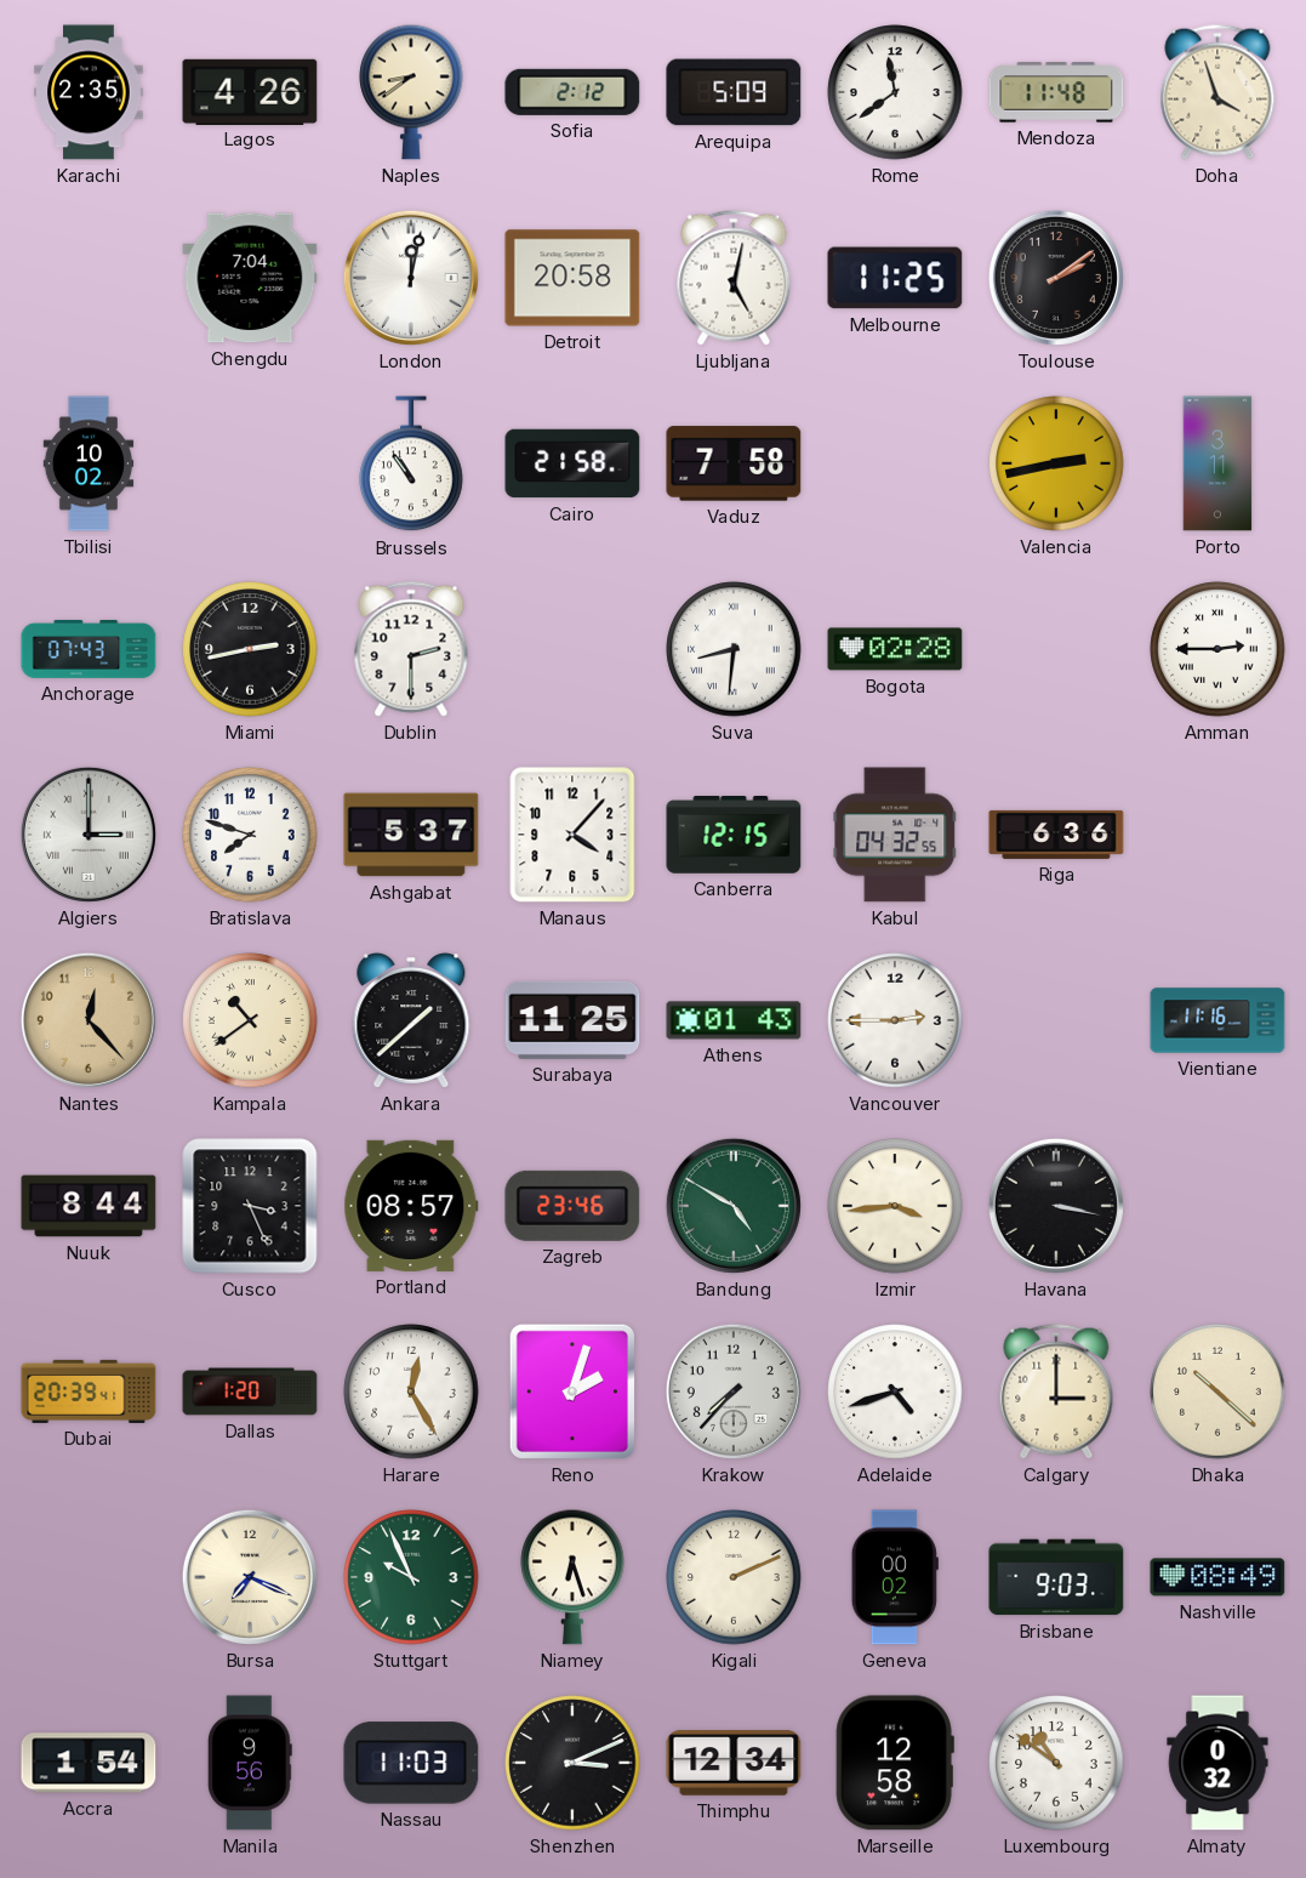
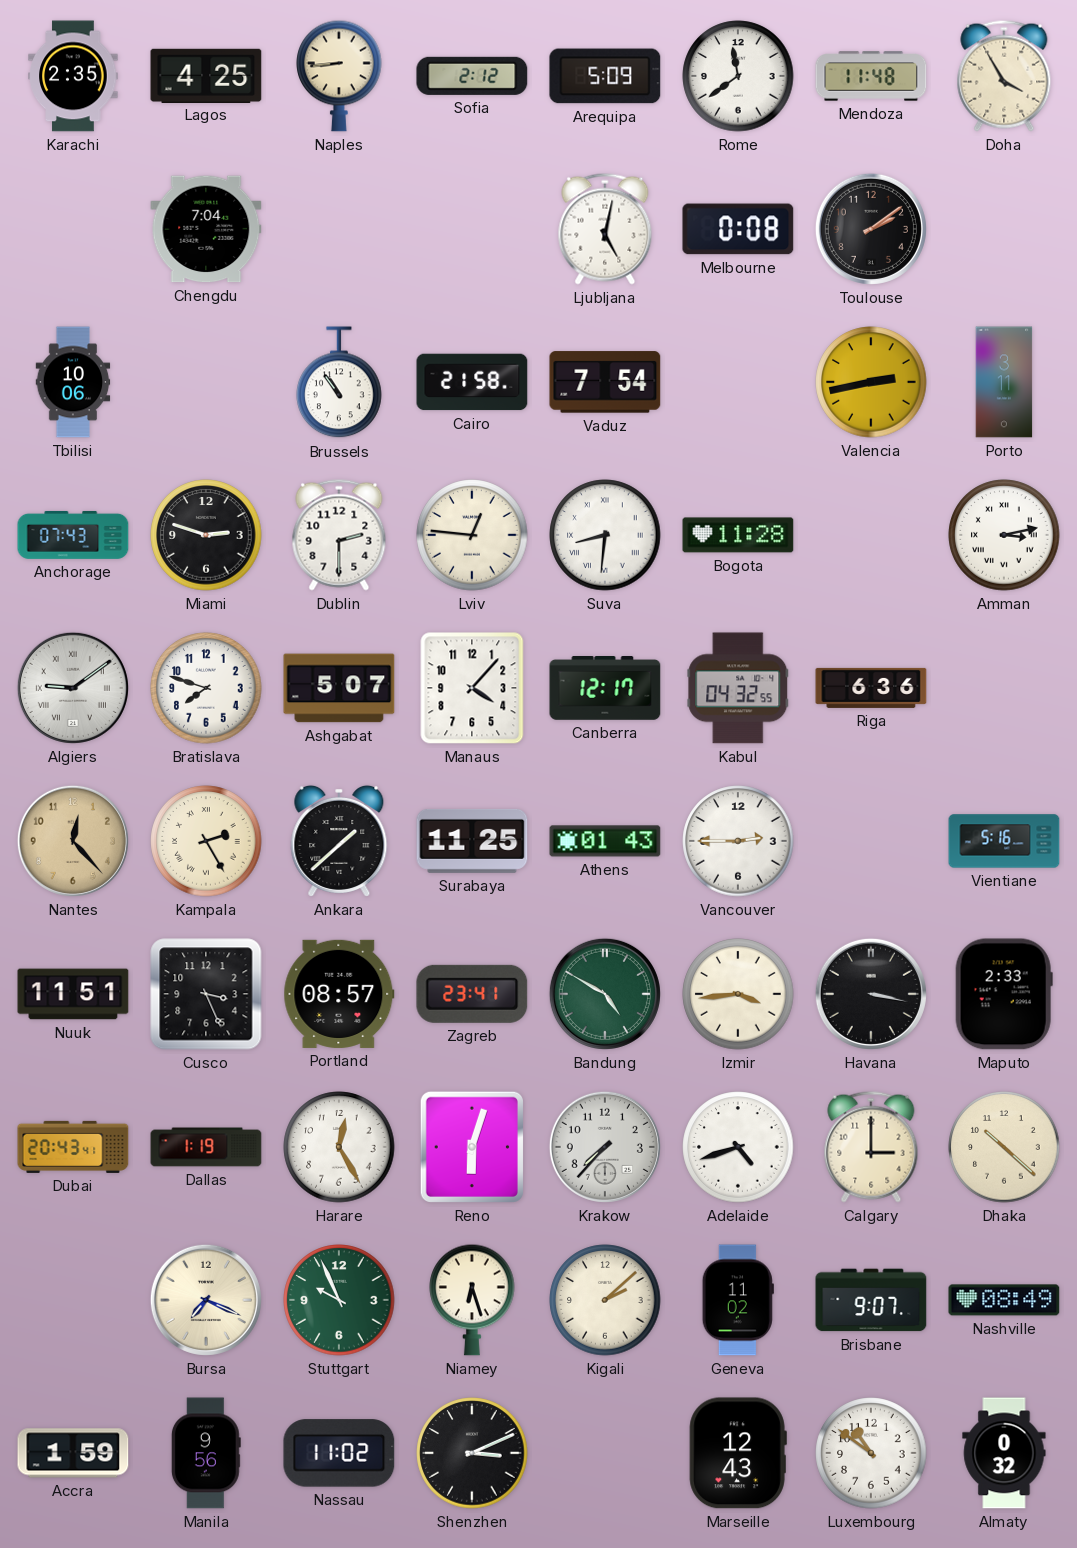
Lagos: 4:26 -> 4:25
Naples: 8:39 -> 8:44
Doha: 3:57 -> 3:55
London: 12:02 -> none
Detroit: 20:58 -> none
Melbourne: 11:25 -> 0:08
Tbilisi: 10:02 -> 10:06
Vaduz: 7:58 -> 7:54
Miami: 2:43 -> 2:48
Lviv: none -> 12:46
Bogota: 02:28 -> 11:28
Amman: 2:45 -> 3:13
Algiers: 3:00 -> 9:09
Ashgabat: 5:37 -> 5:07
Canberra: 12:15 -> 12:17
Kampala: 10:39 -> 2:25
Vientiane: 11:16 -> 5:16
Nuuk: 8:44 -> 11:51
Zagreb: 23:46 -> 23:41
Maputo: none -> 2:33
Dubai: 20:39 -> 20:43
Dallas: 1:20 -> 1:19
Reno: 2:03 -> 6:03
Kigali: 2:11 -> 2:08
Geneva: 00:02 -> 11:02
Brisbane: 9:03 -> 9:07
Accra: 1:54 -> 1:59
Nassau: 11:03 -> 11:02
Thimphu: 12:34 -> none
Marseille: 12:58 -> 12:43
